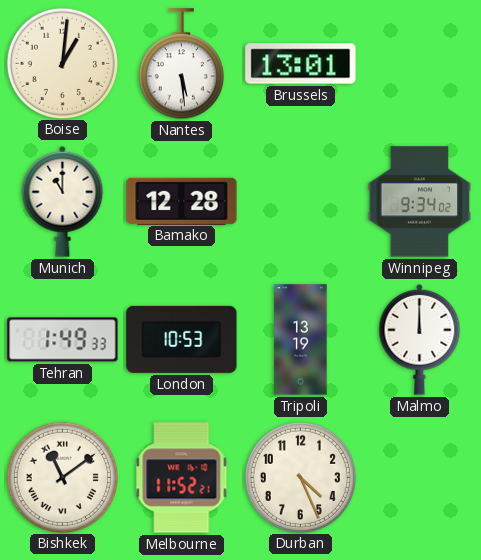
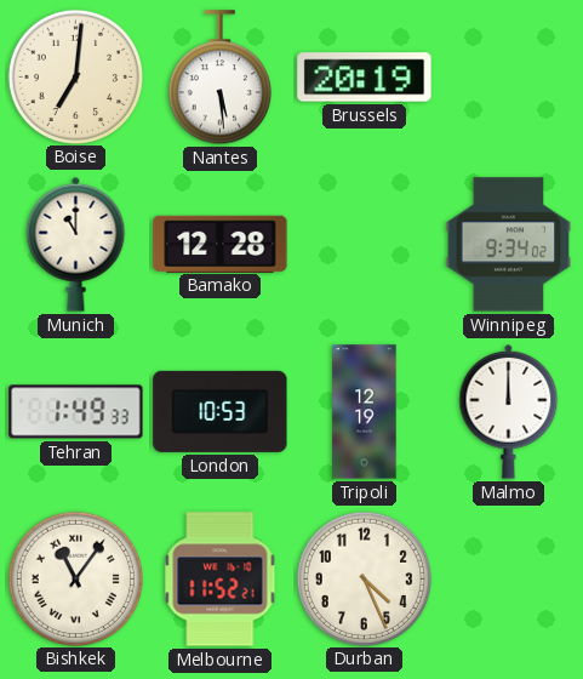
Boise: 1:01 -> 7:01
Brussels: 13:01 -> 20:19
Tripoli: 13:19 -> 12:19
Bishkek: 11:09 -> 11:06
